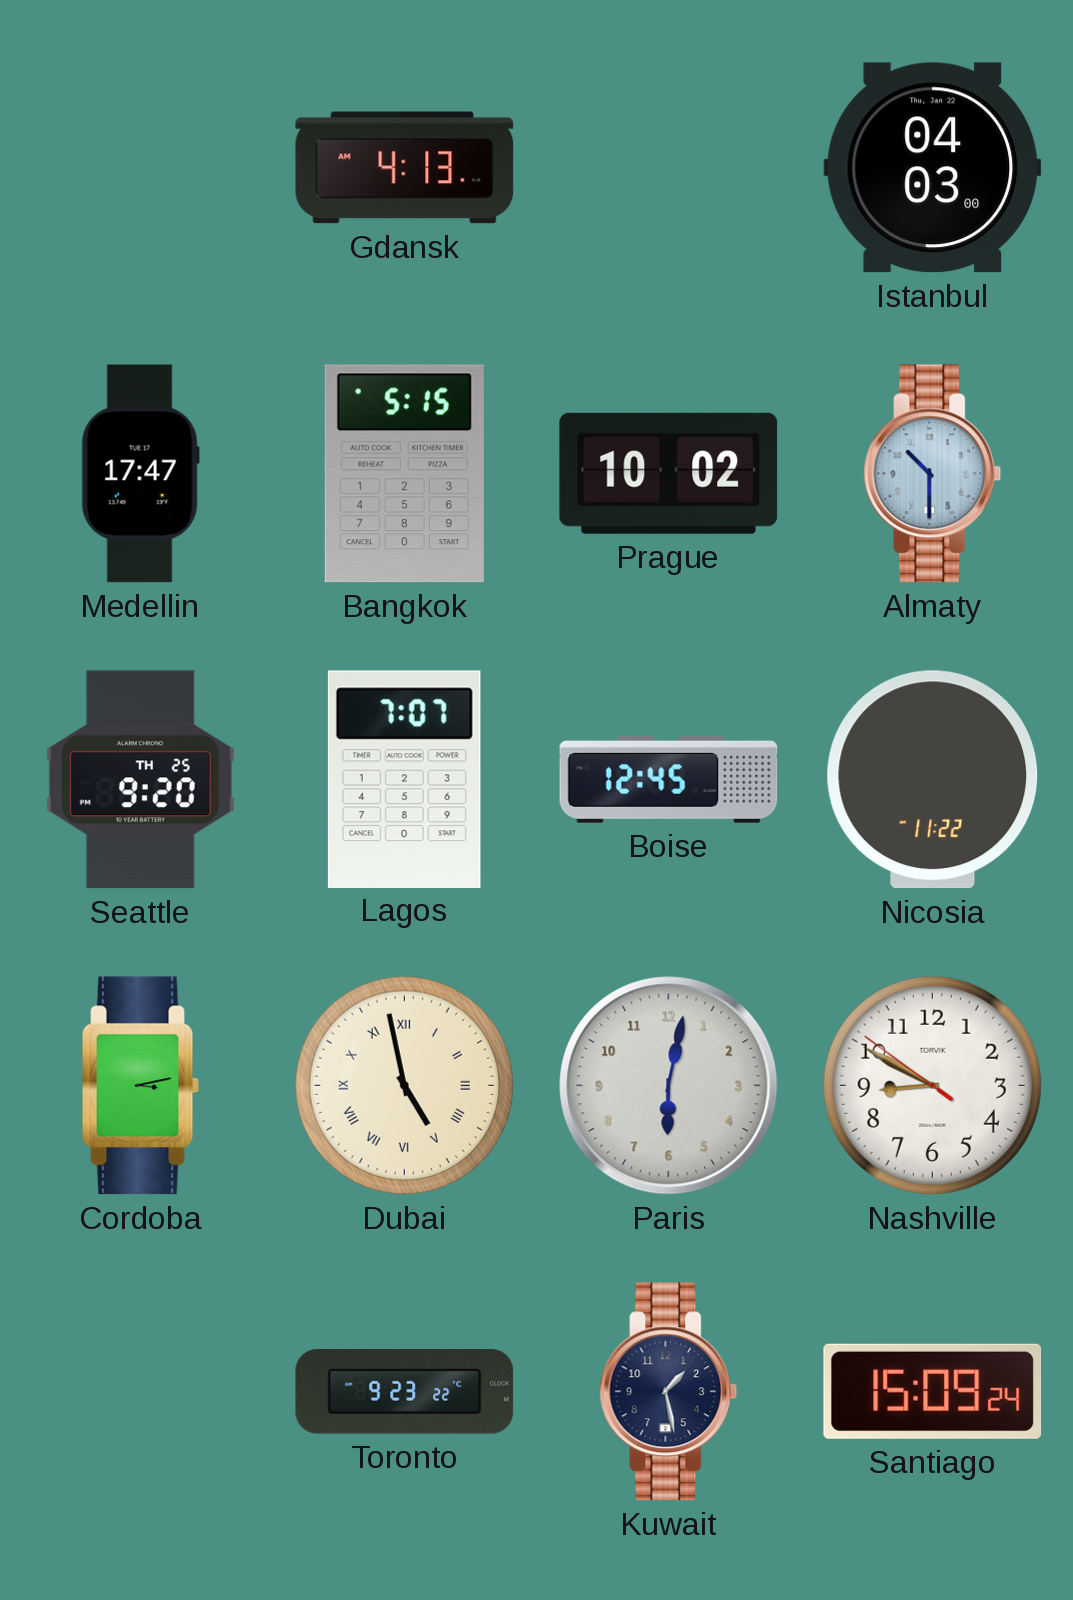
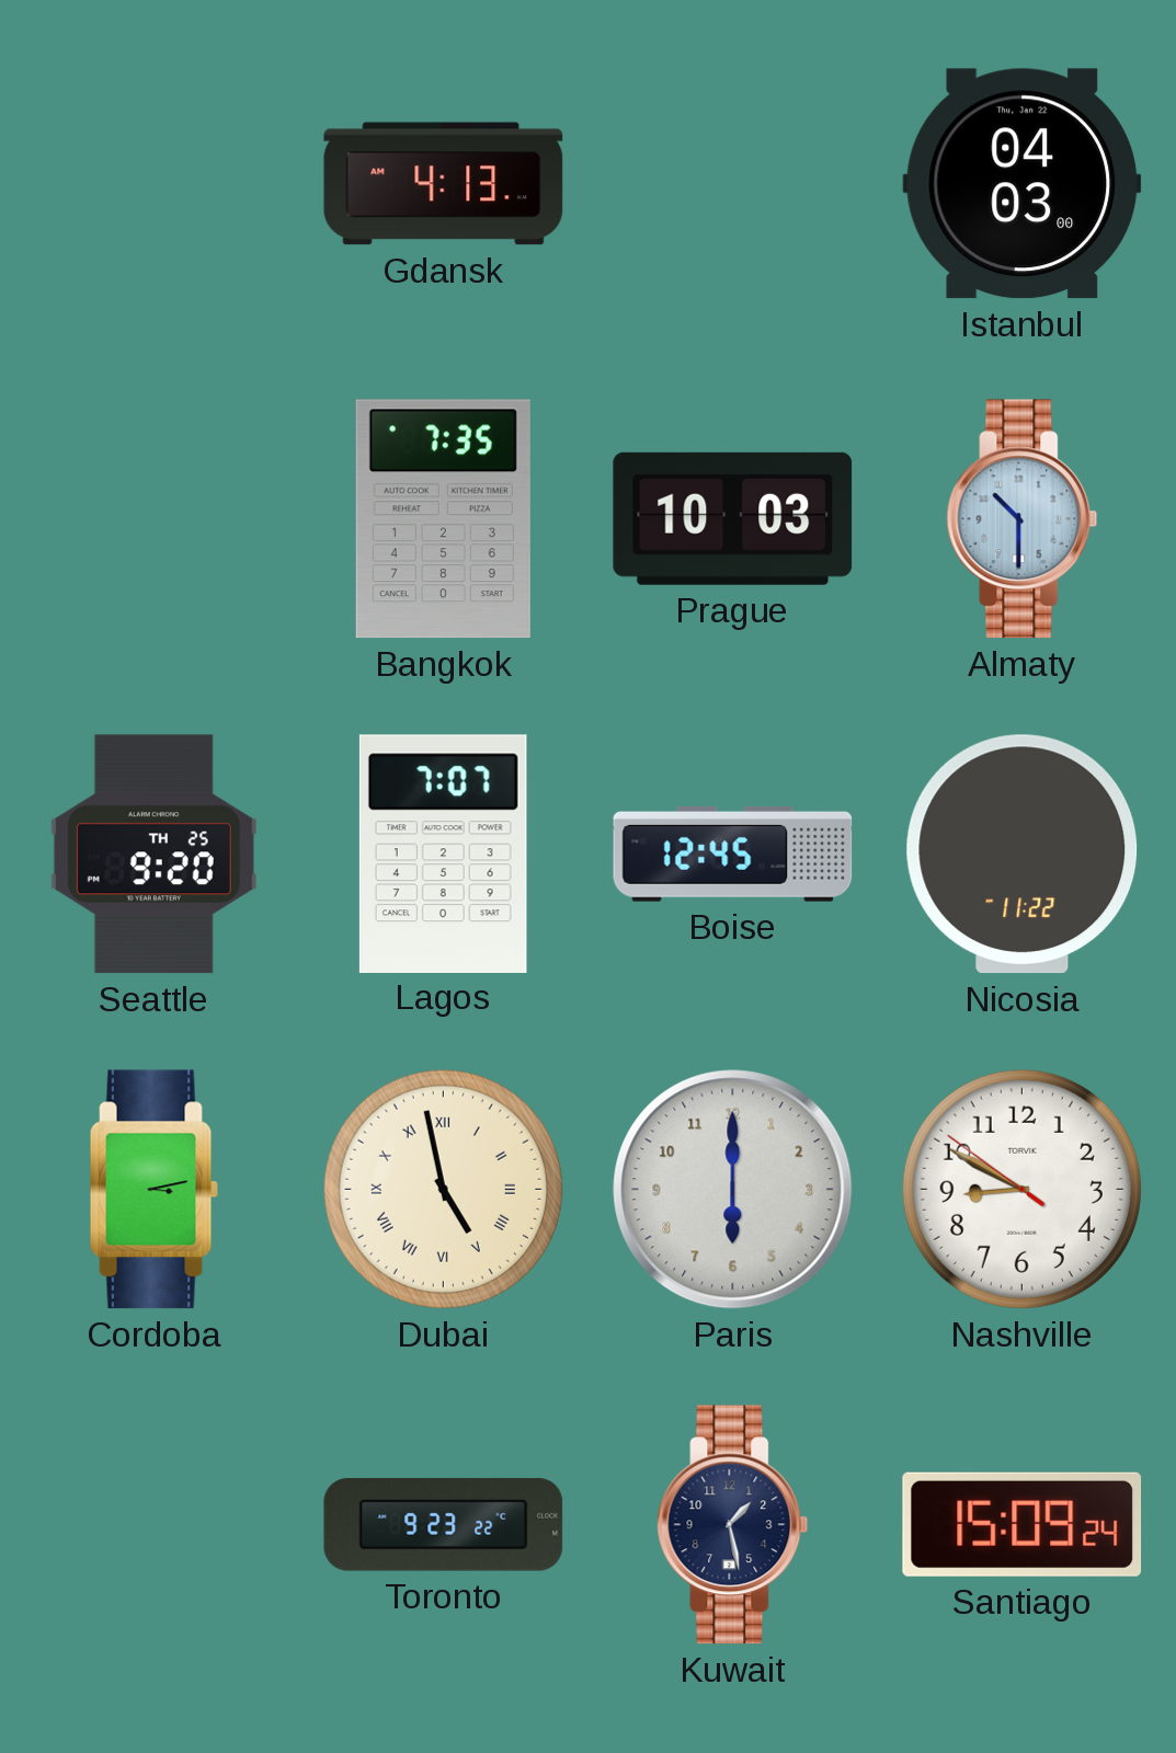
Medellin: 17:47 -> none
Bangkok: 5:15 -> 7:35
Prague: 10:02 -> 10:03
Paris: 6:02 -> 6:00
